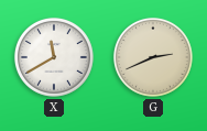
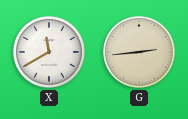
G: 2:41 -> 2:44
